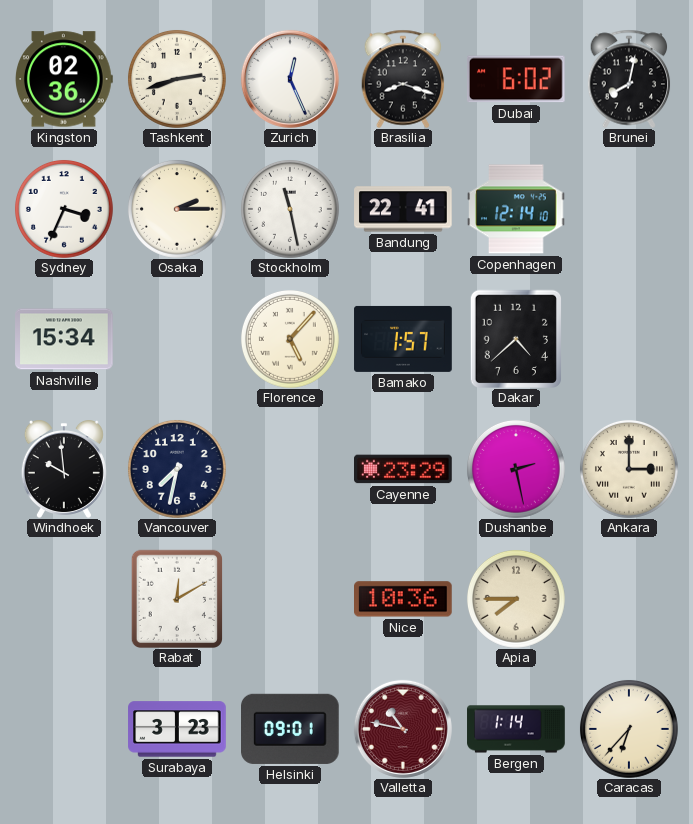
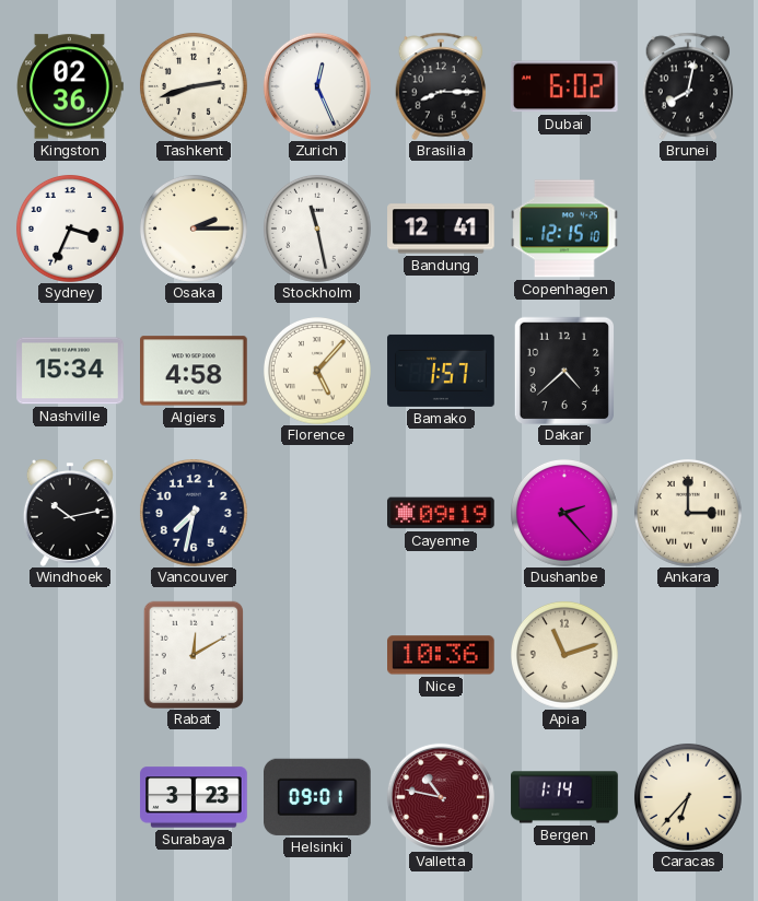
Brasilia: 8:18 -> 8:15
Bandung: 22:41 -> 12:41
Copenhagen: 12:14 -> 12:15
Algiers: none -> 4:58
Windhoek: 9:59 -> 10:13
Cayenne: 23:29 -> 09:19
Dushanbe: 2:28 -> 2:23
Apia: 7:45 -> 11:12
